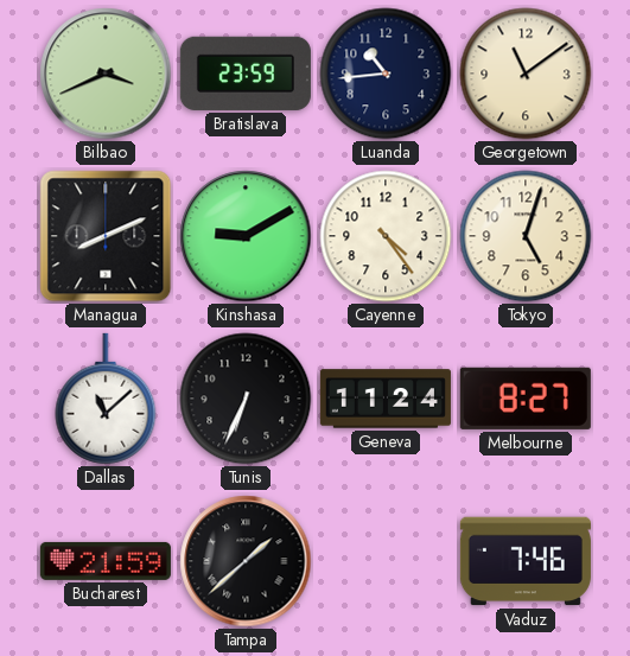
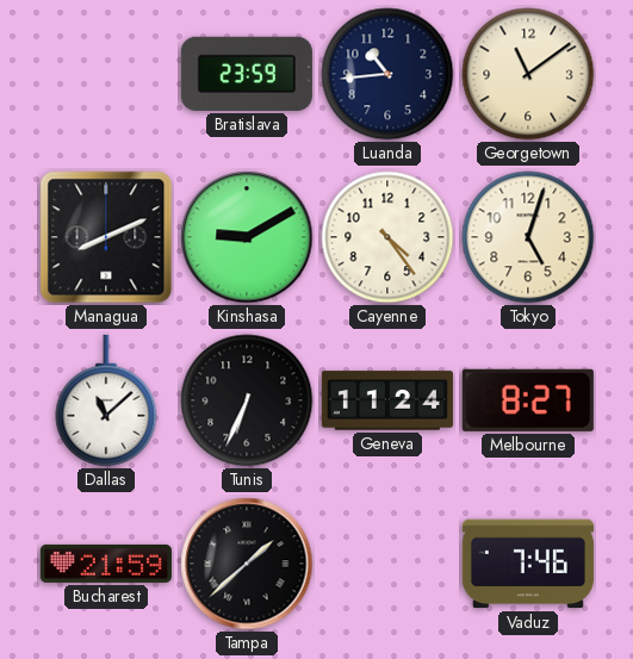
Bilbao: 3:41 -> none
